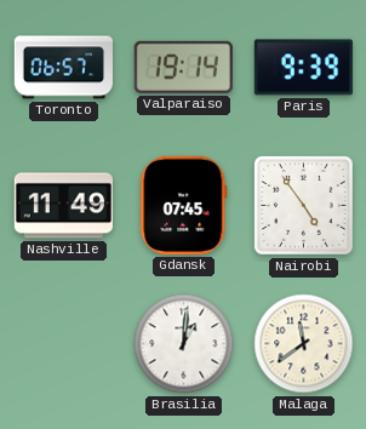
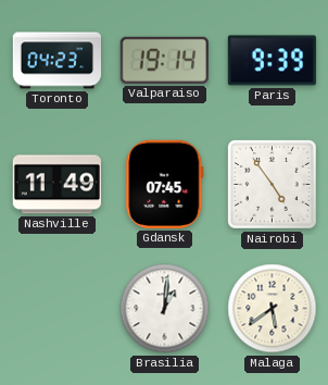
Toronto: 06:57 -> 04:23
Malaga: 11:39 -> 5:39
